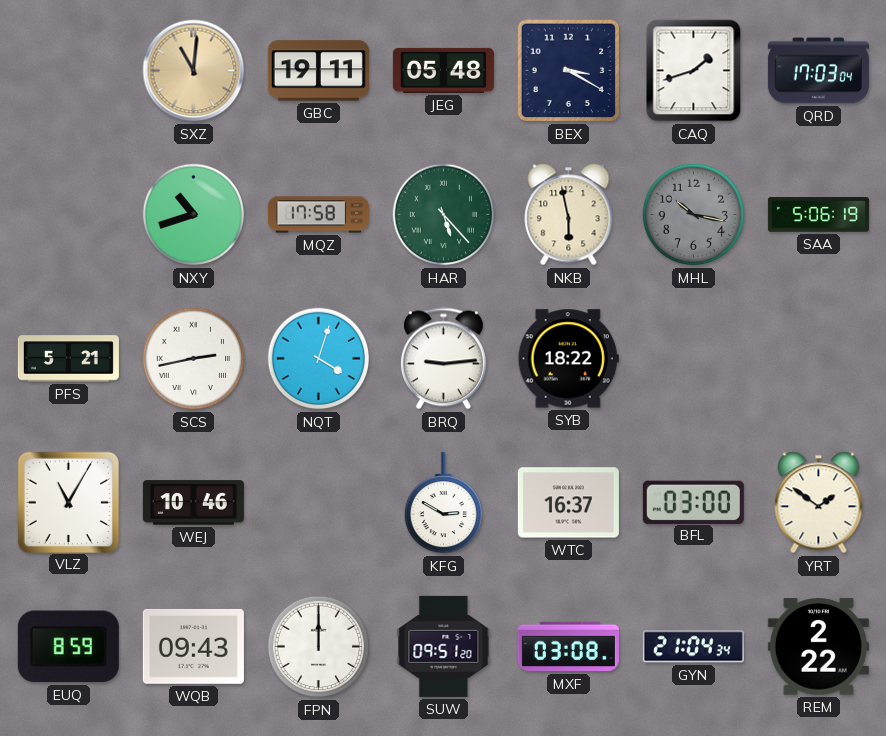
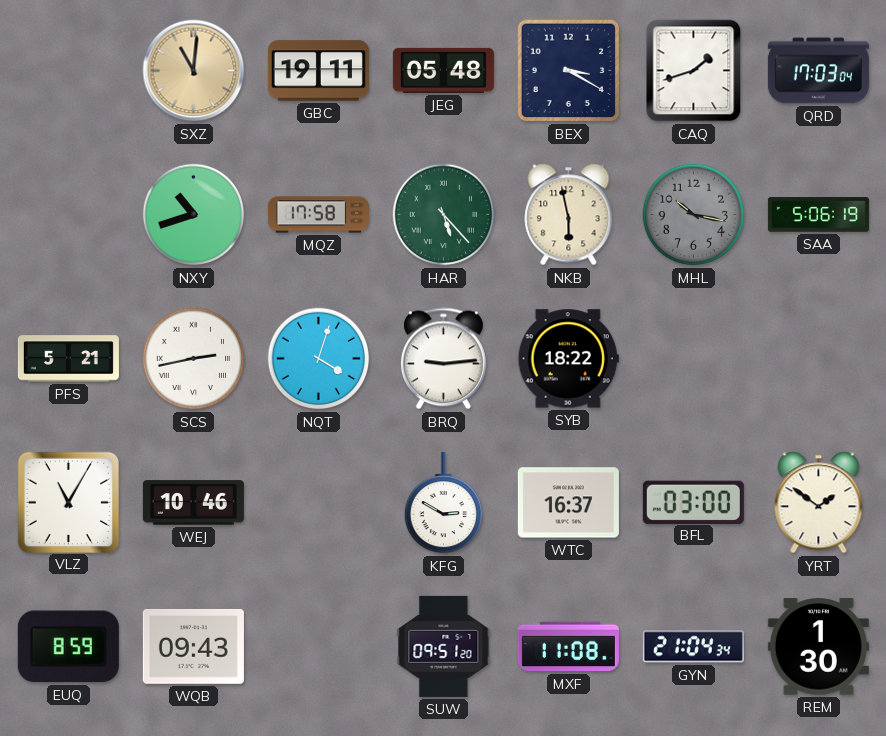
FPN: 12:00 -> none
MXF: 03:08 -> 11:08
REM: 2:22 -> 1:30
